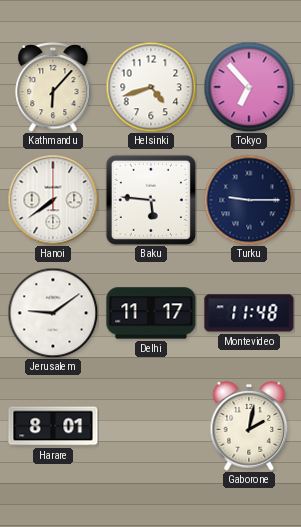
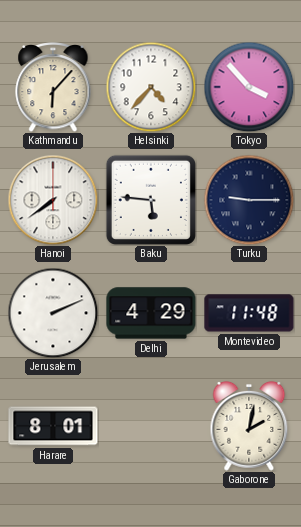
Helsinki: 4:42 -> 4:37
Tokyo: 6:53 -> 3:53
Jerusalem: 9:09 -> 2:11
Delhi: 11:17 -> 4:29
